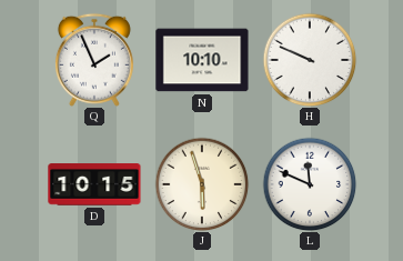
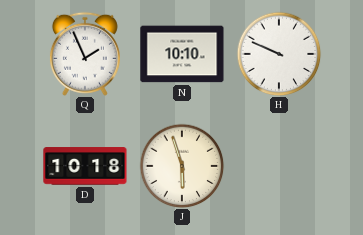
D: 10:15 -> 10:18
L: 11:49 -> none
